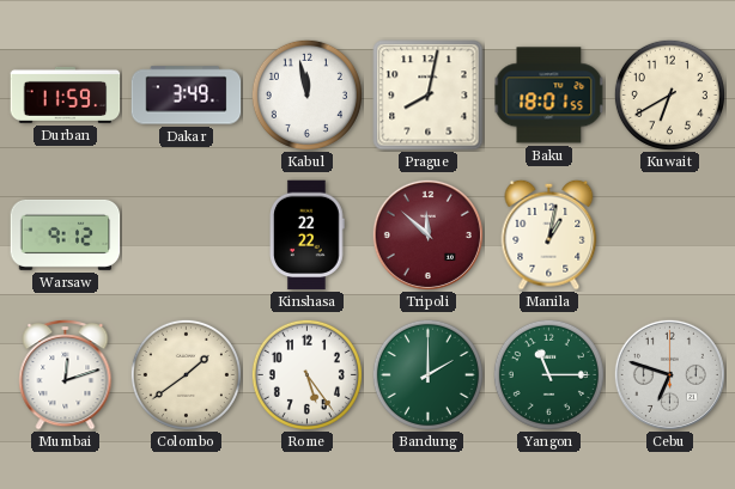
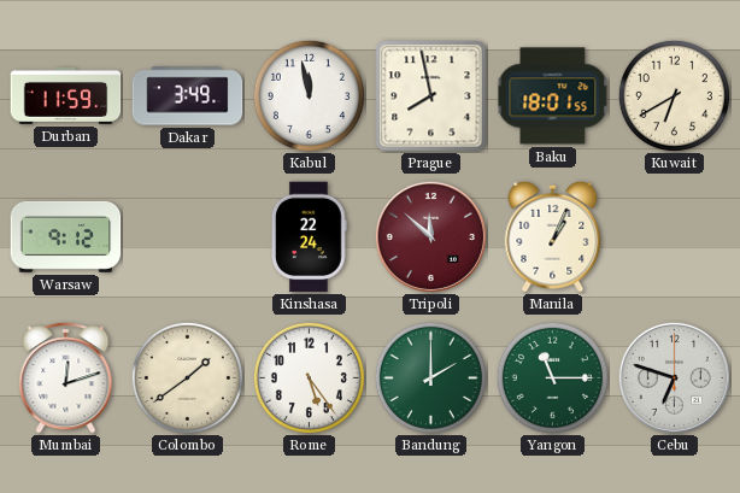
Prague: 8:02 -> 7:58
Kinshasa: 22:22 -> 22:24
Manila: 1:02 -> 1:04
